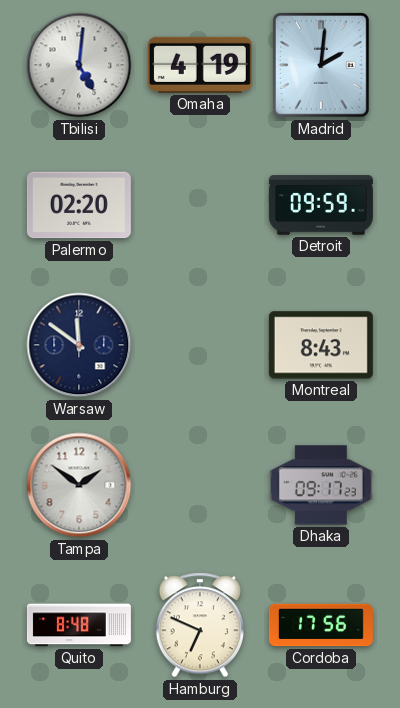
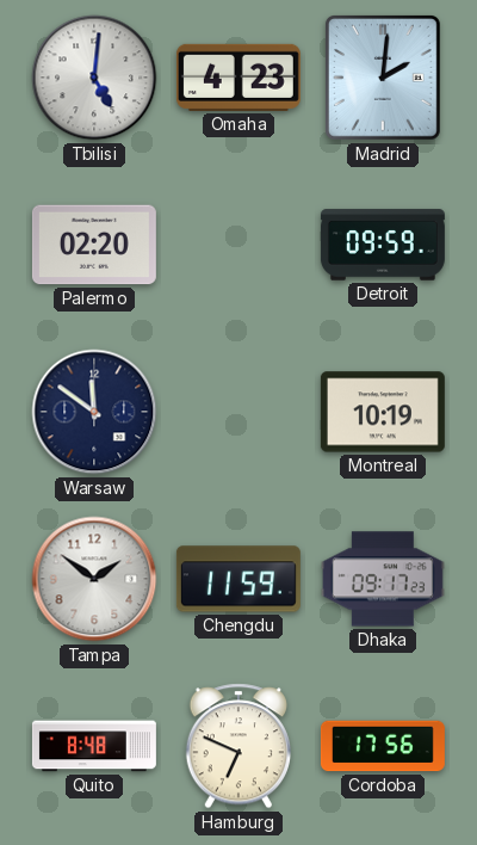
Omaha: 4:19 -> 4:23
Montreal: 8:43 -> 10:19
Chengdu: none -> 11:59
